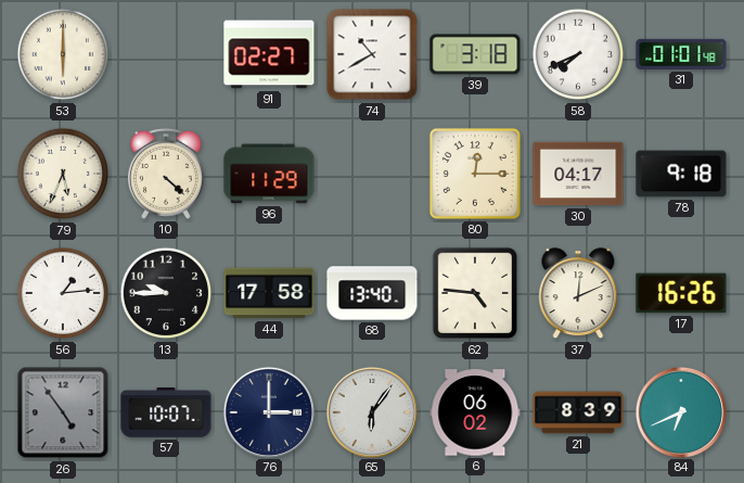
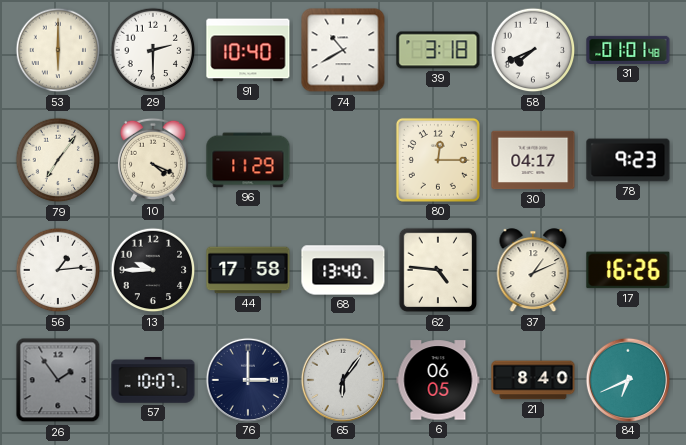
29: none -> 2:30
91: 02:27 -> 10:40
79: 5:34 -> 7:06
10: 4:22 -> 4:19
78: 9:18 -> 9:23
37: 12:11 -> 1:11
26: 4:54 -> 1:54
6: 06:02 -> 06:05
21: 8:39 -> 8:40
